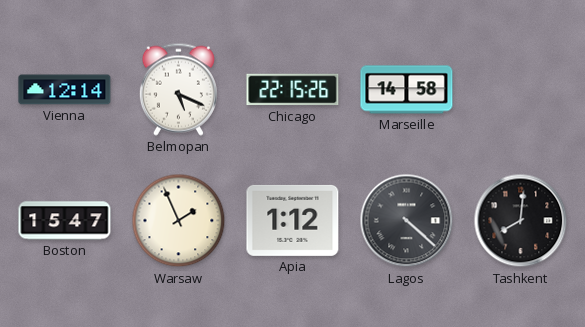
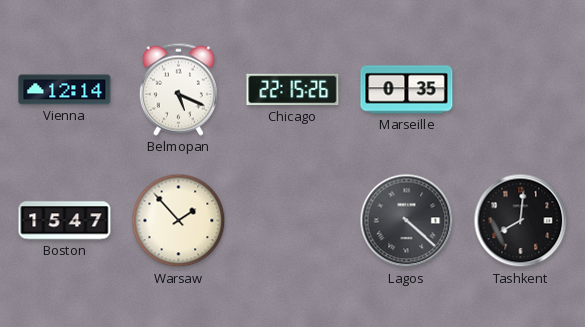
Marseille: 14:58 -> 0:35
Warsaw: 1:56 -> 1:53
Apia: 1:12 -> none
